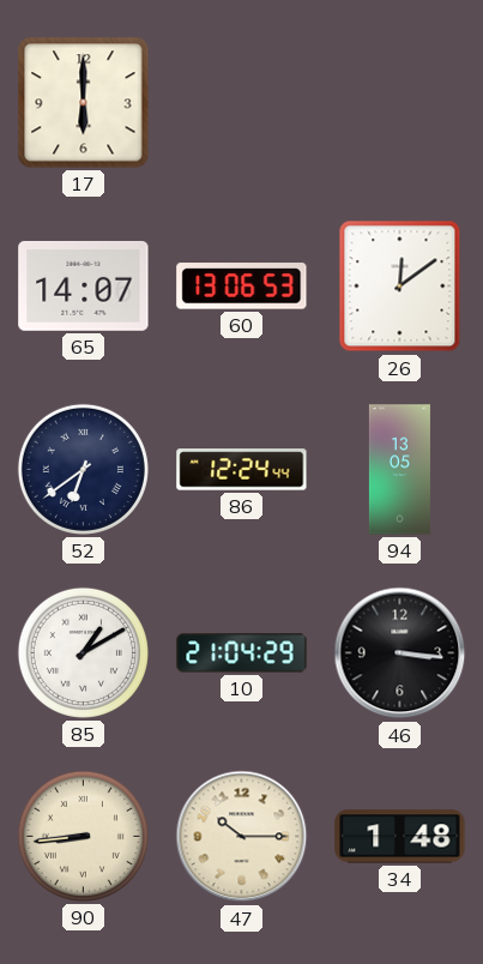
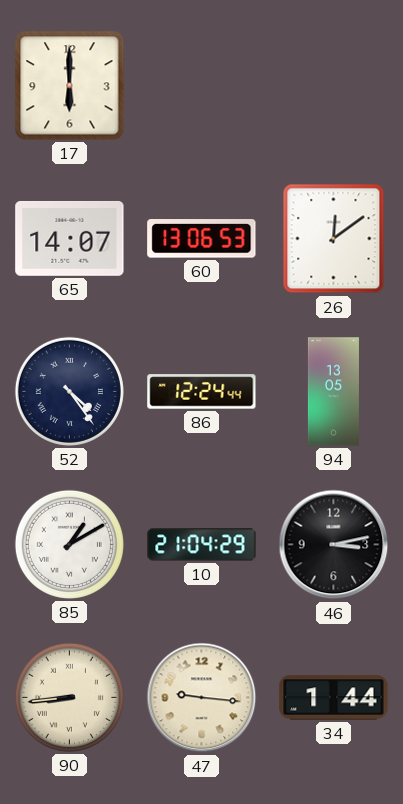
52: 6:39 -> 4:24
46: 3:16 -> 3:13
47: 10:15 -> 9:16
34: 1:48 -> 1:44
